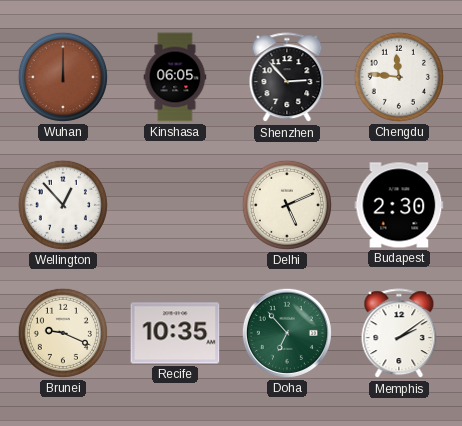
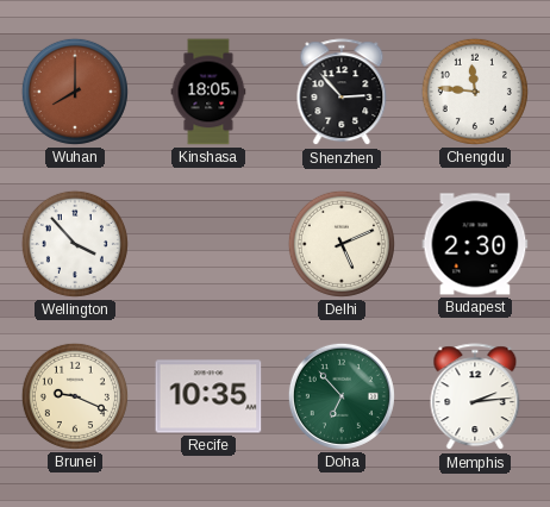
Wuhan: 12:00 -> 8:00
Kinshasa: 06:05 -> 18:05
Wellington: 12:53 -> 3:53
Memphis: 2:09 -> 2:14
